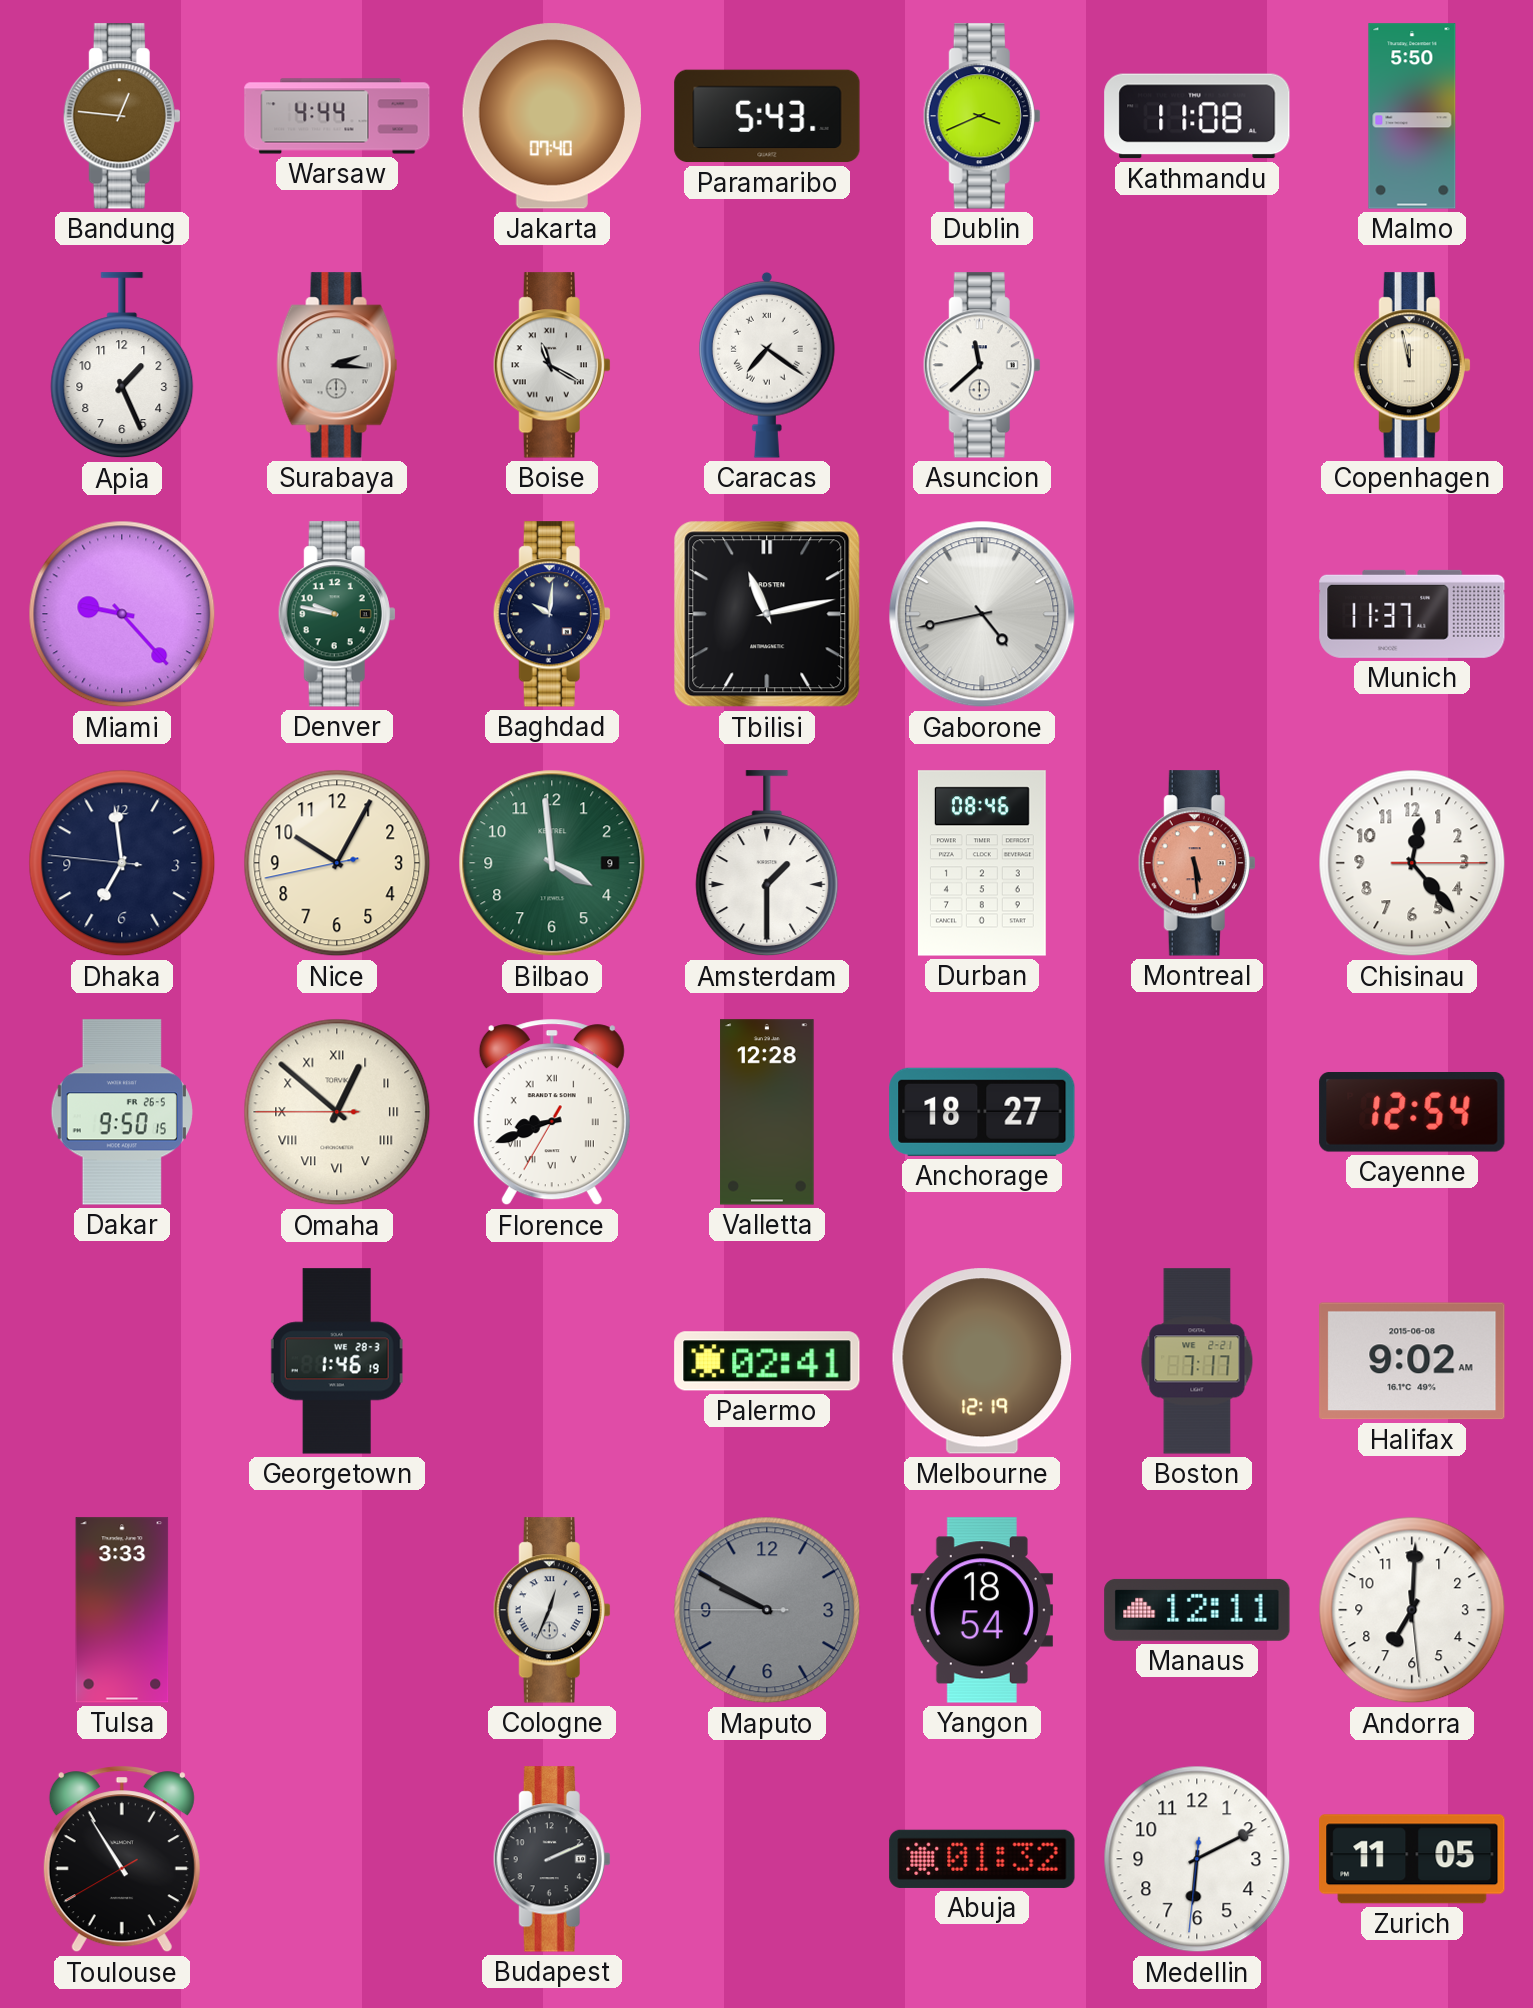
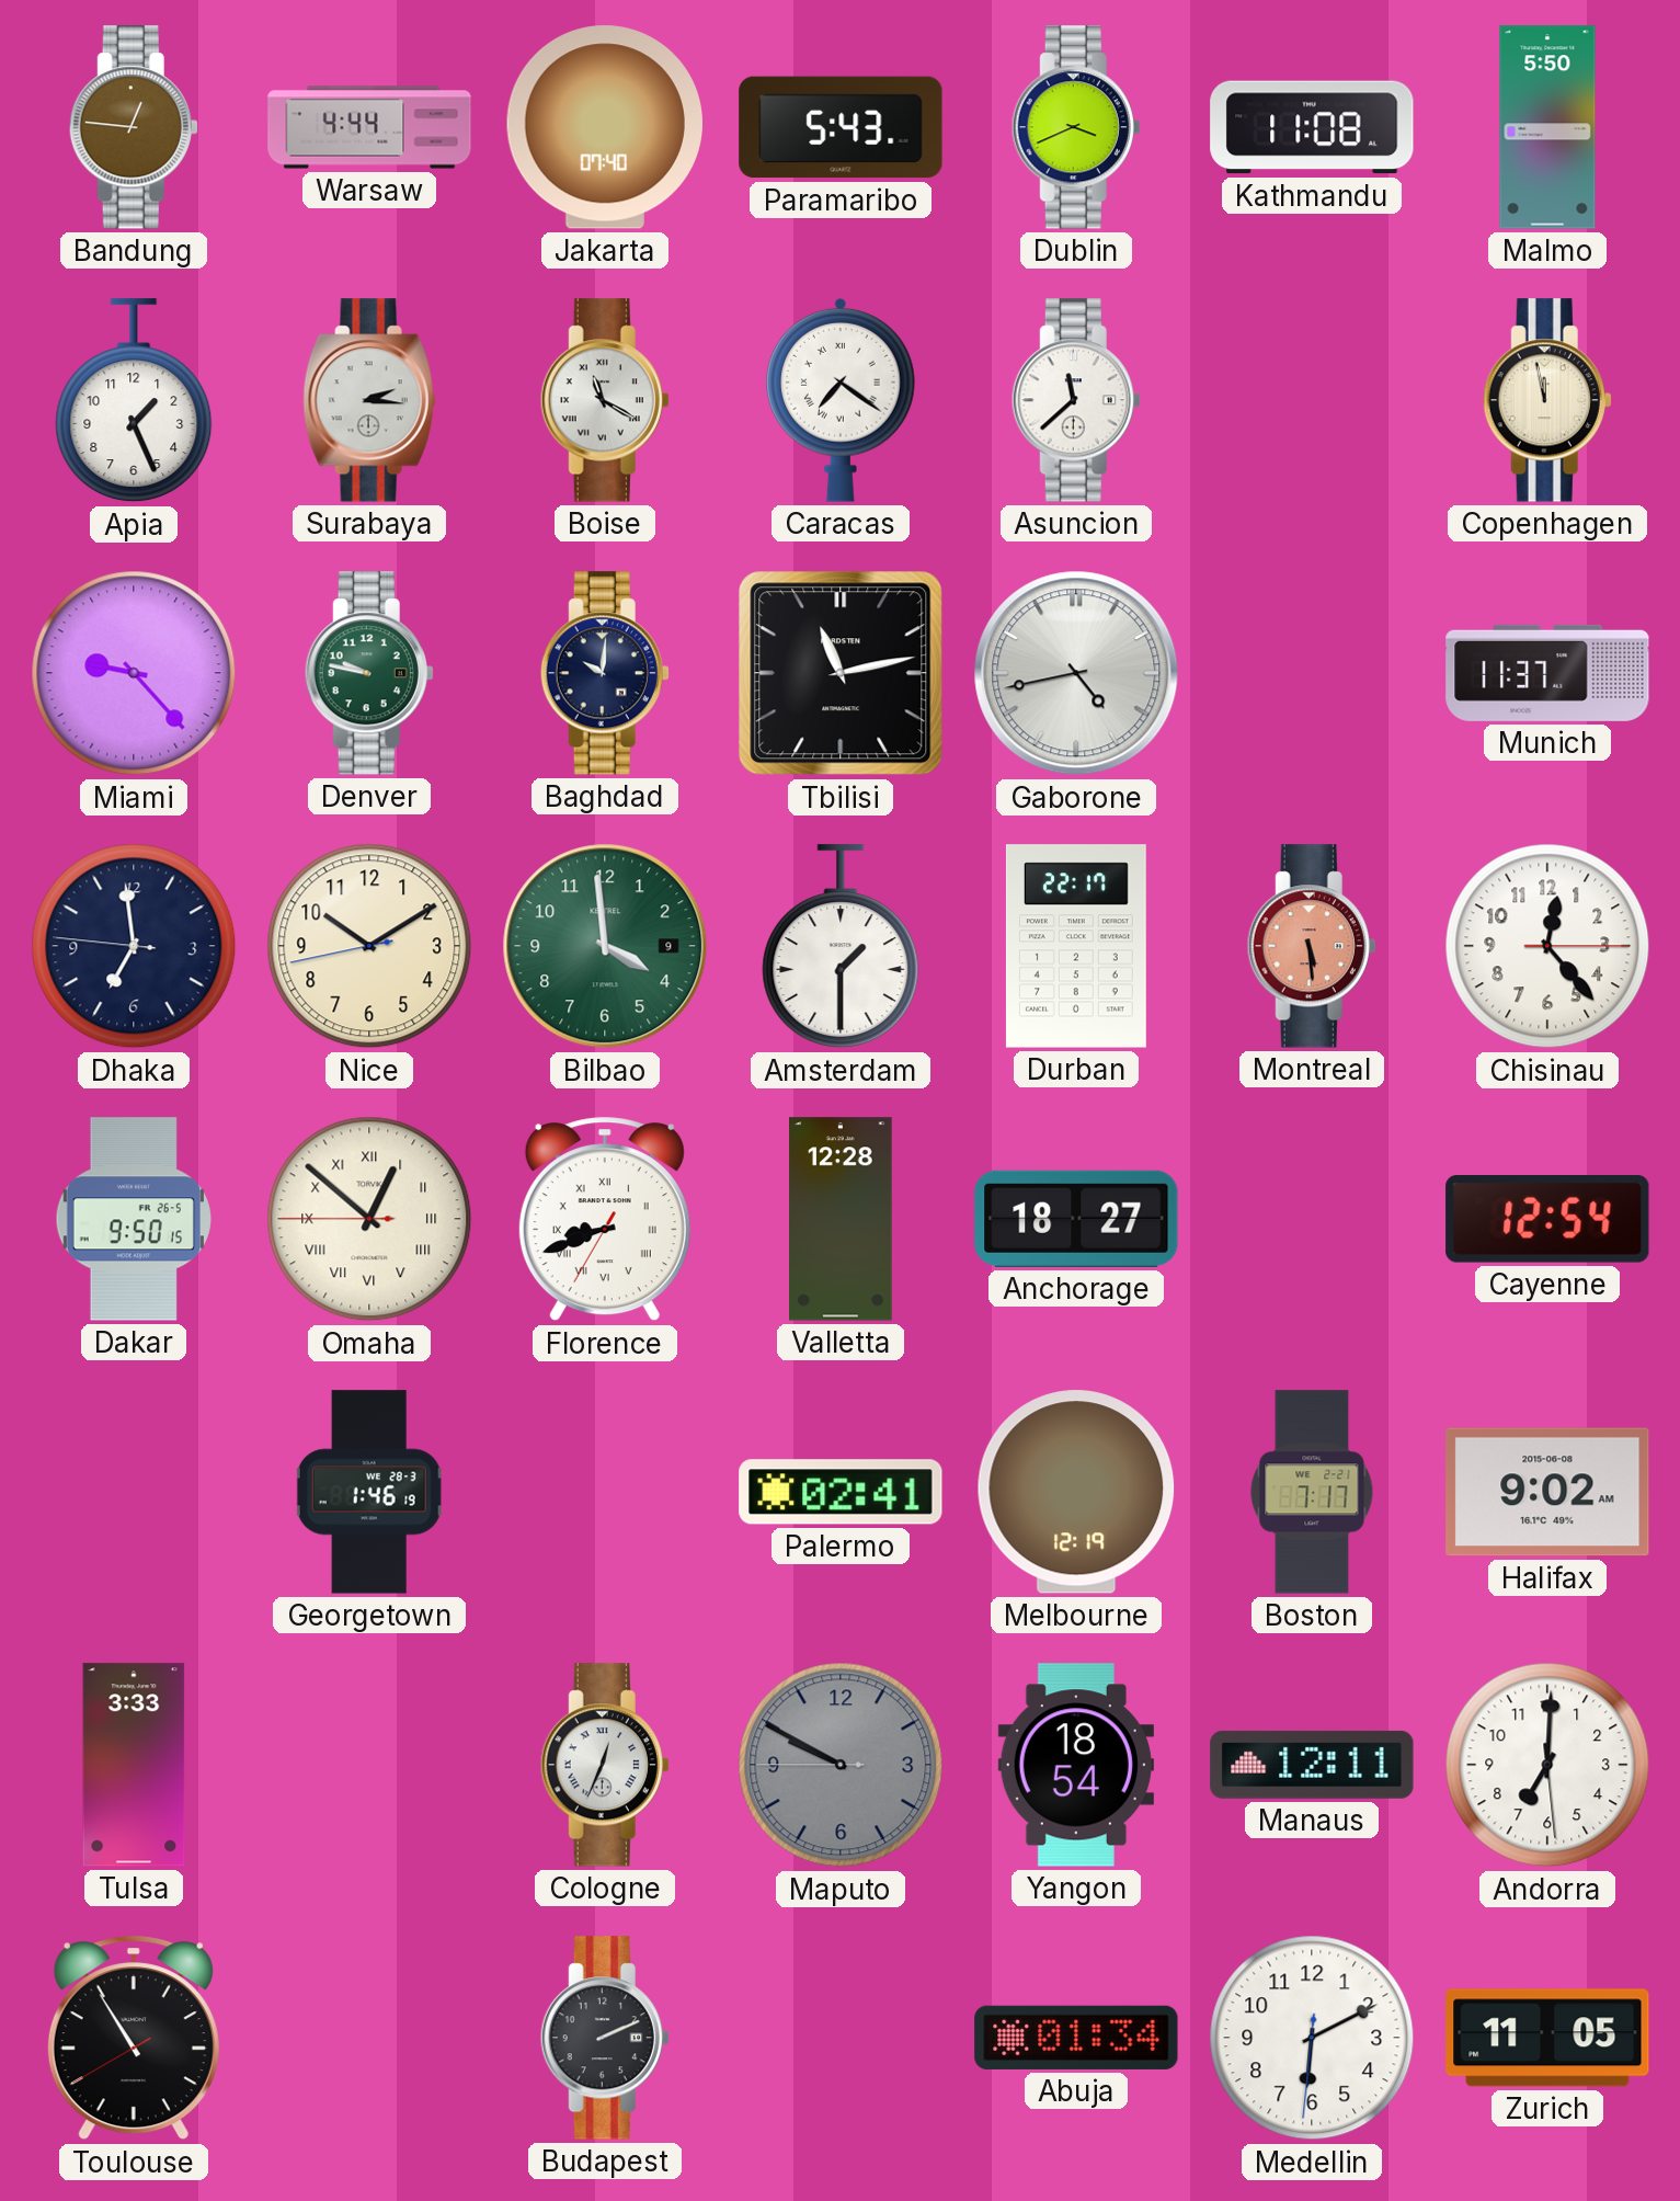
Nice: 10:04 -> 10:09
Durban: 08:46 -> 22:17
Abuja: 01:32 -> 01:34
